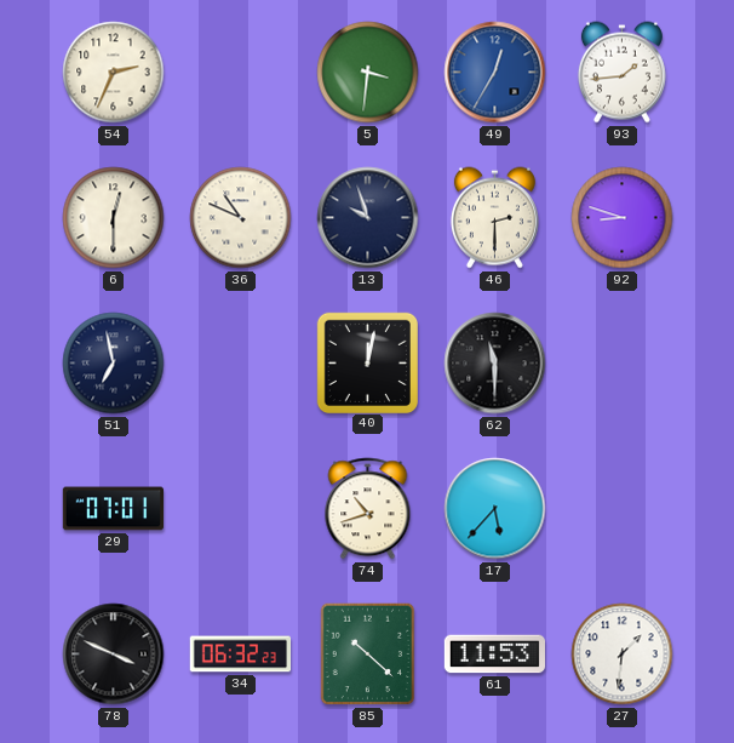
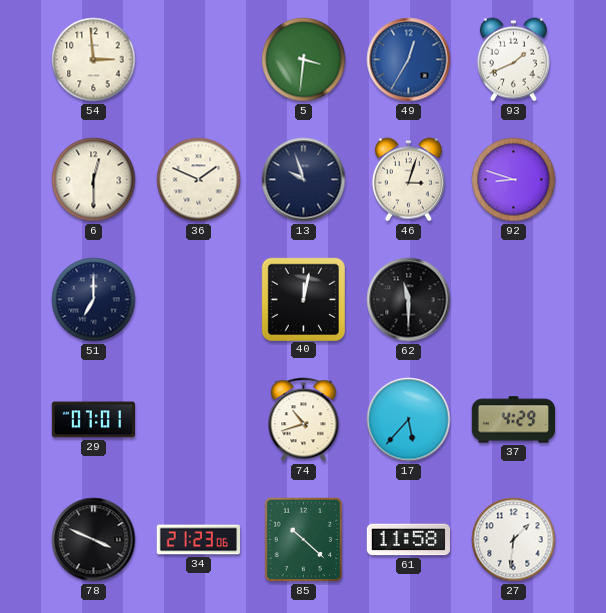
54: 2:34 -> 2:59
93: 1:44 -> 1:41
36: 10:49 -> 1:49
46: 2:30 -> 3:03
51: 6:58 -> 7:00
37: none -> 4:29
34: 06:32 -> 21:23
61: 11:53 -> 11:58
